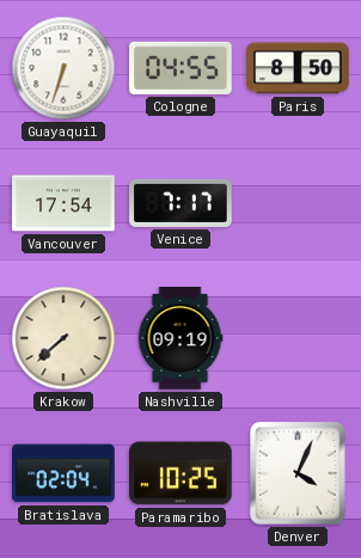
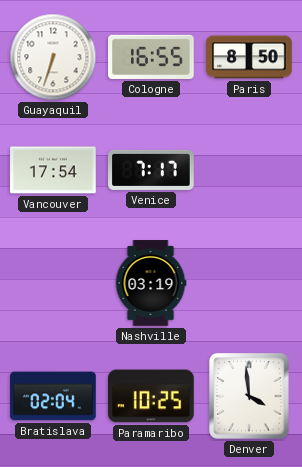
Cologne: 04:55 -> 16:55
Krakow: 7:38 -> none
Nashville: 09:19 -> 03:19
Denver: 4:04 -> 3:59
